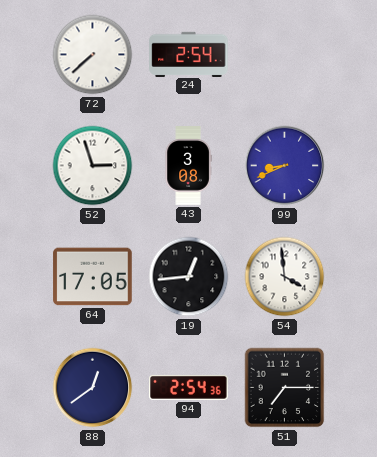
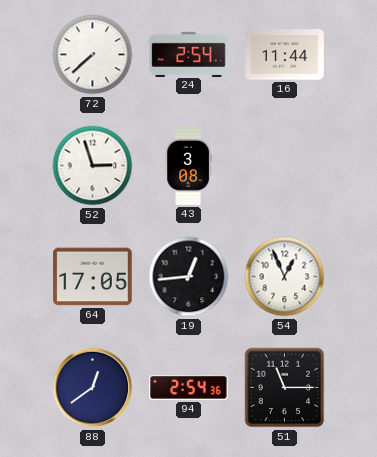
16: none -> 11:44
99: 8:41 -> none
54: 3:59 -> 12:56
51: 7:15 -> 11:15
